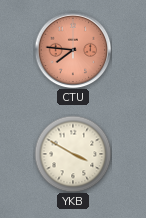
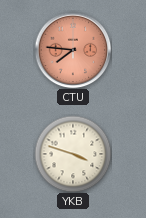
YKB: 3:50 -> 3:48
